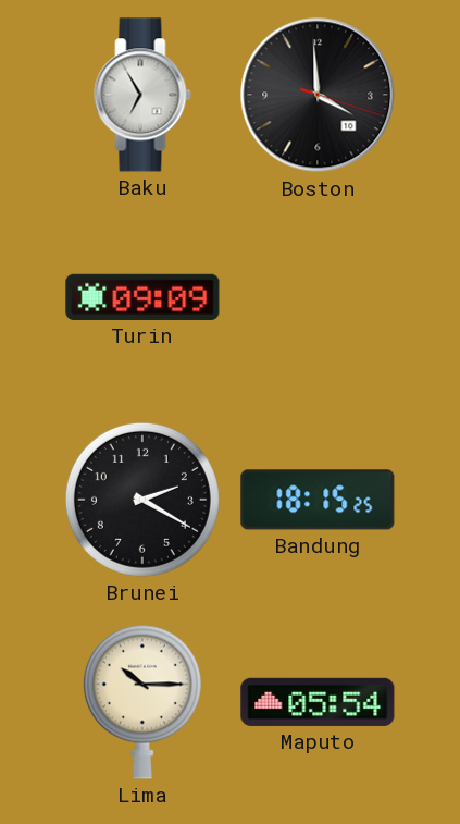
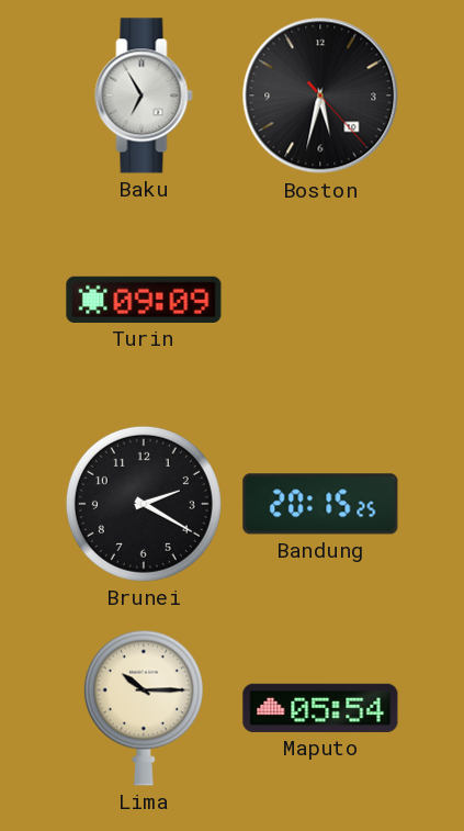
Boston: 3:59 -> 5:32
Bandung: 18:15 -> 20:15
